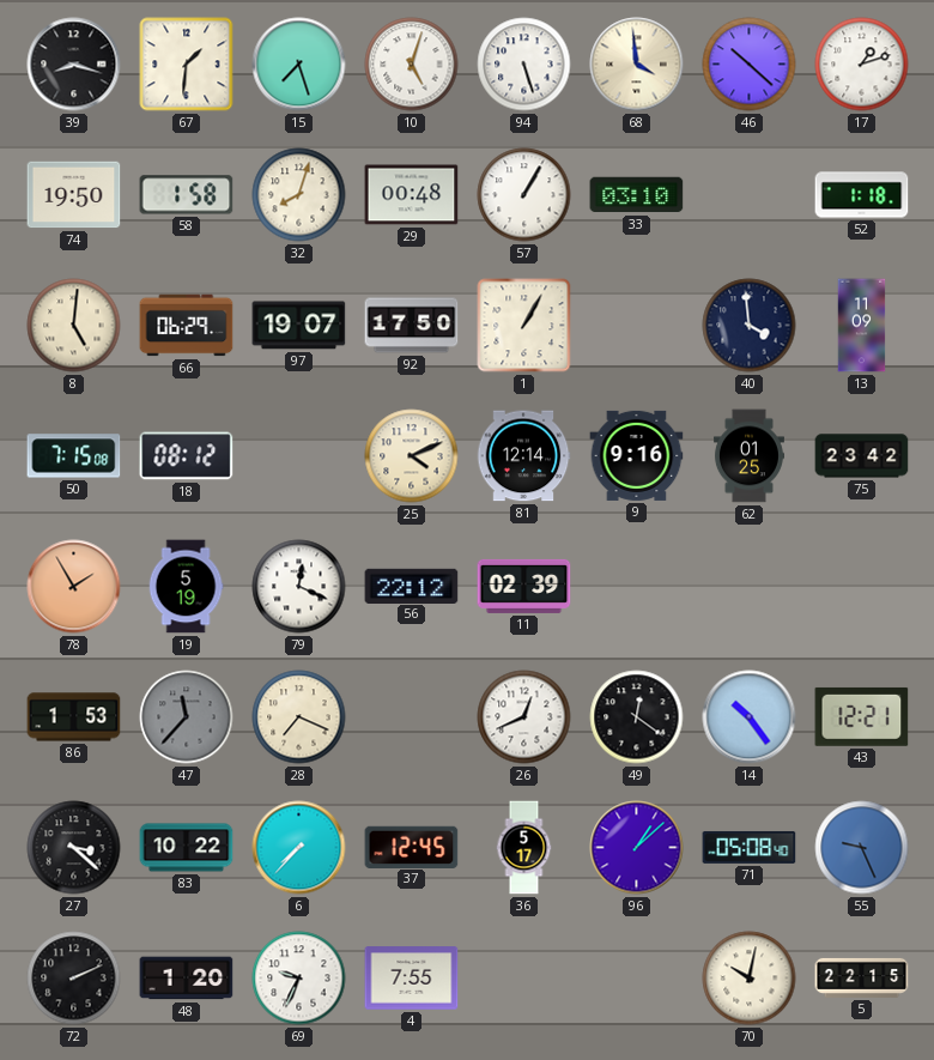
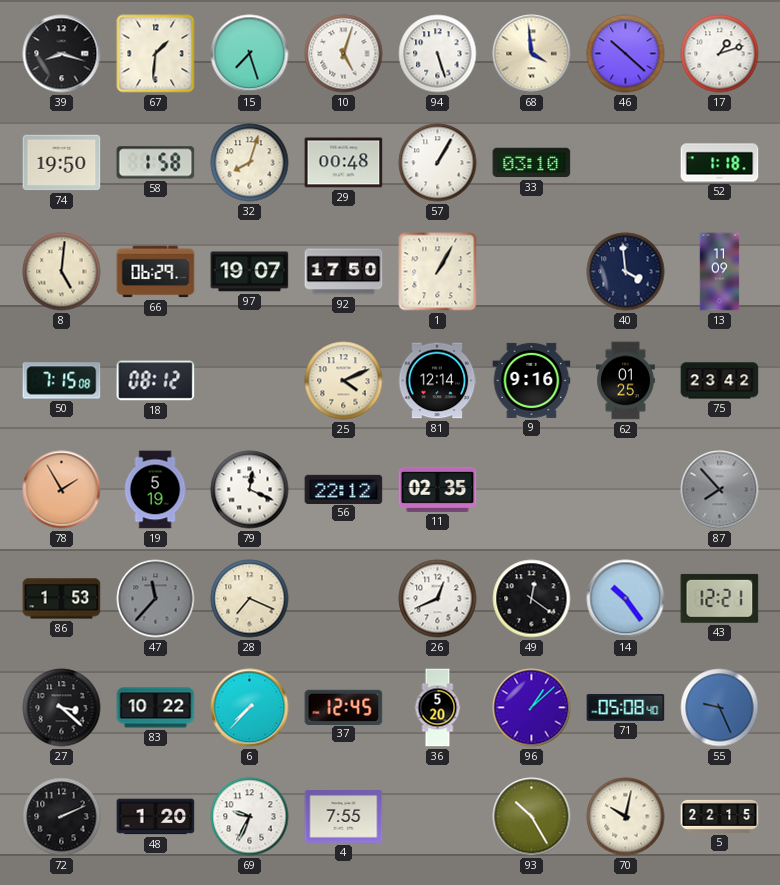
11: 02:39 -> 02:35
87: none -> 7:53
36: 5:17 -> 5:20
93: none -> 10:25
